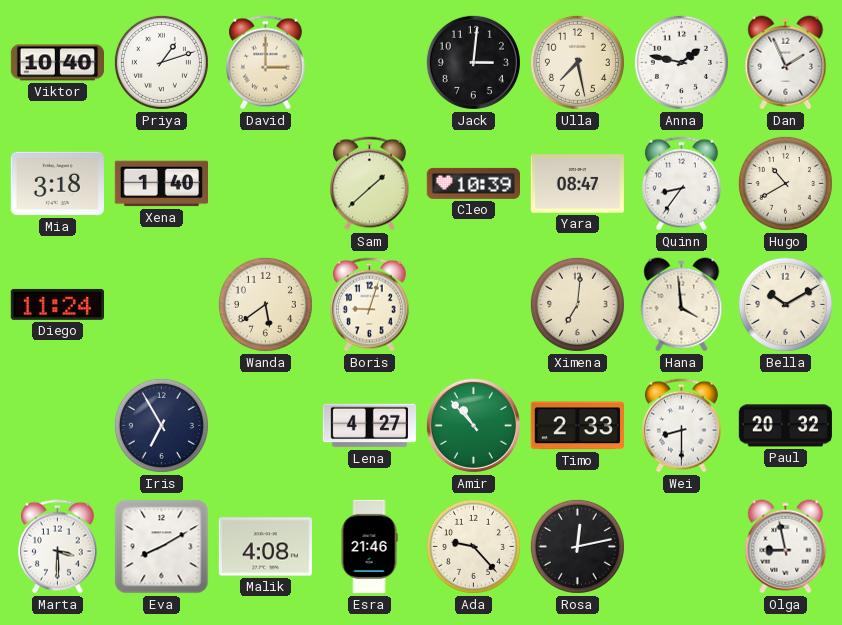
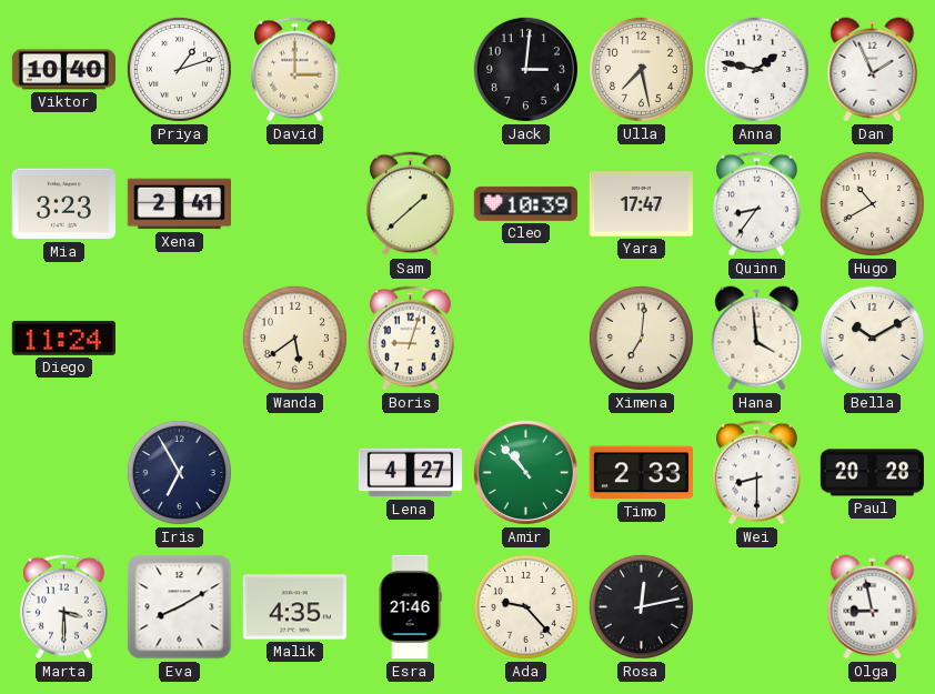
Mia: 3:18 -> 3:23
Xena: 1:40 -> 2:41
Yara: 08:47 -> 17:47
Paul: 20:32 -> 20:28
Malik: 4:08 -> 4:35
